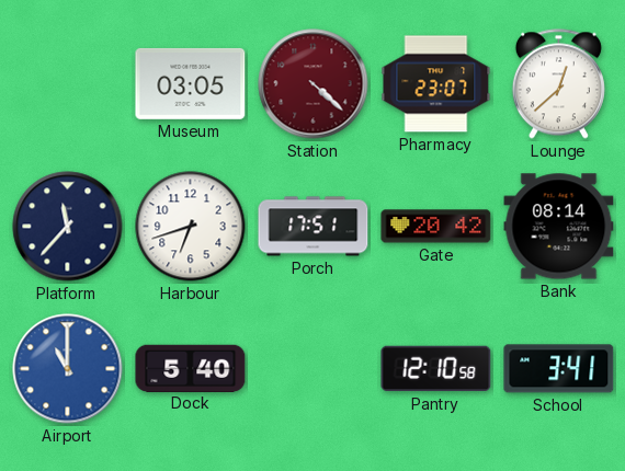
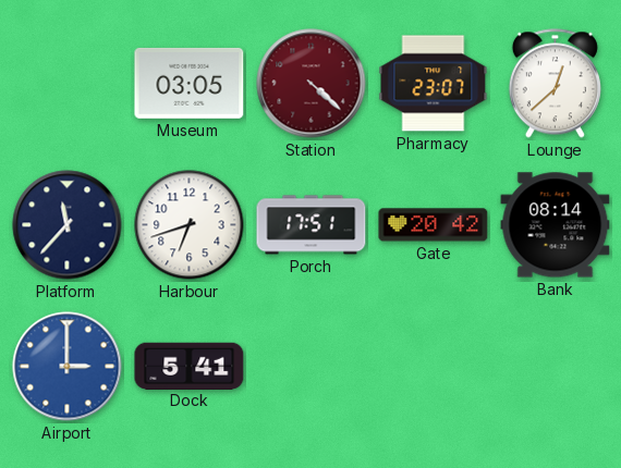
Airport: 11:00 -> 3:00
Dock: 5:40 -> 5:41
Pantry: 12:10 -> none
School: 3:41 -> none
